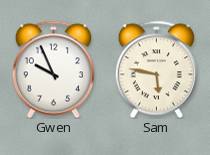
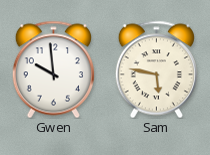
Gwen: 9:56 -> 9:59
